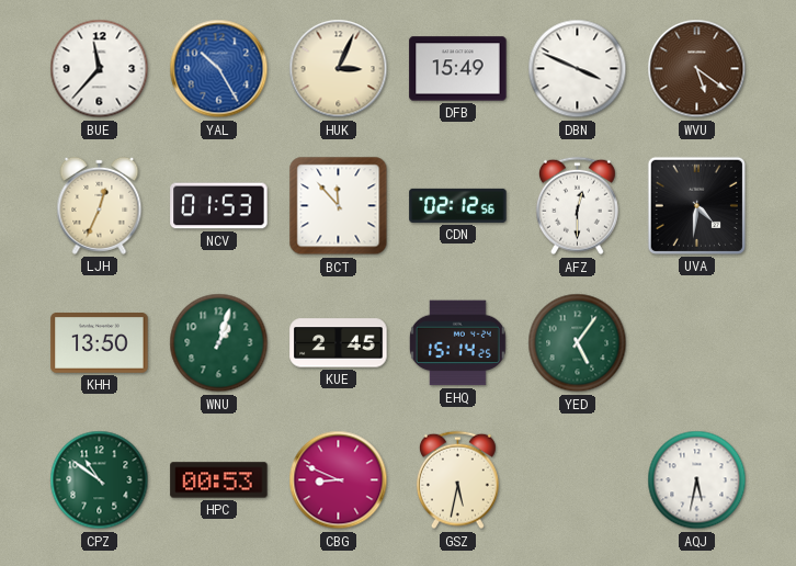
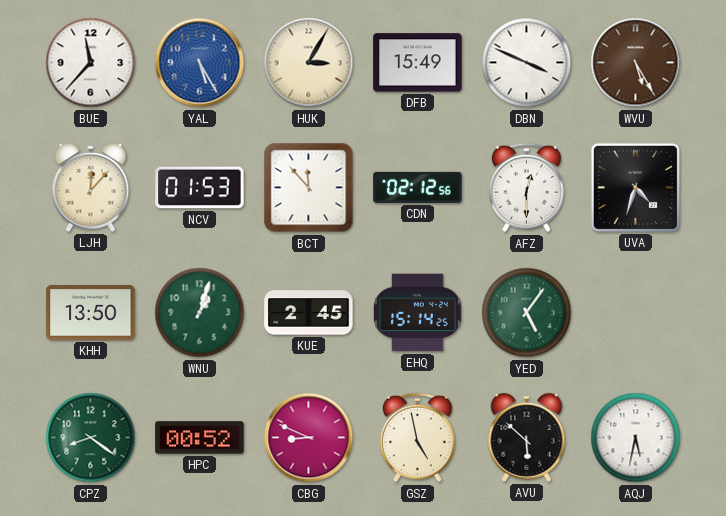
YAL: 10:25 -> 5:25
HUK: 3:04 -> 3:05
WVU: 5:21 -> 5:25
LJH: 12:34 -> 12:07
UVA: 4:31 -> 4:33
CPZ: 10:51 -> 8:21
HPC: 00:53 -> 00:52
GSZ: 5:32 -> 4:58
AVU: none -> 5:52
